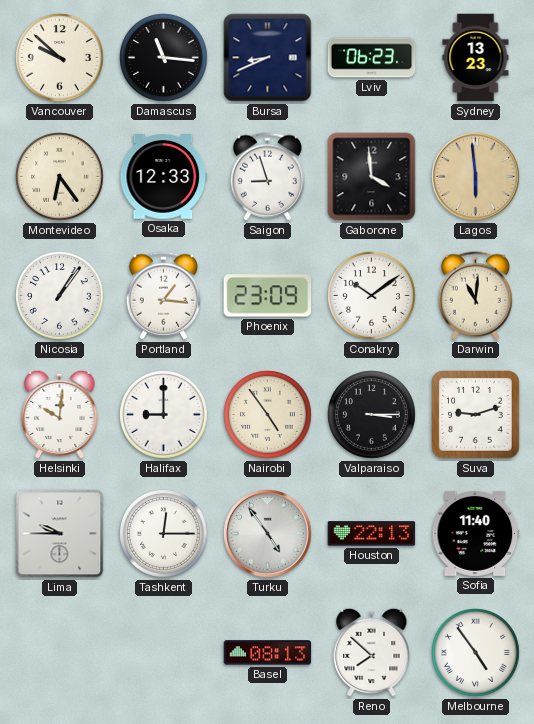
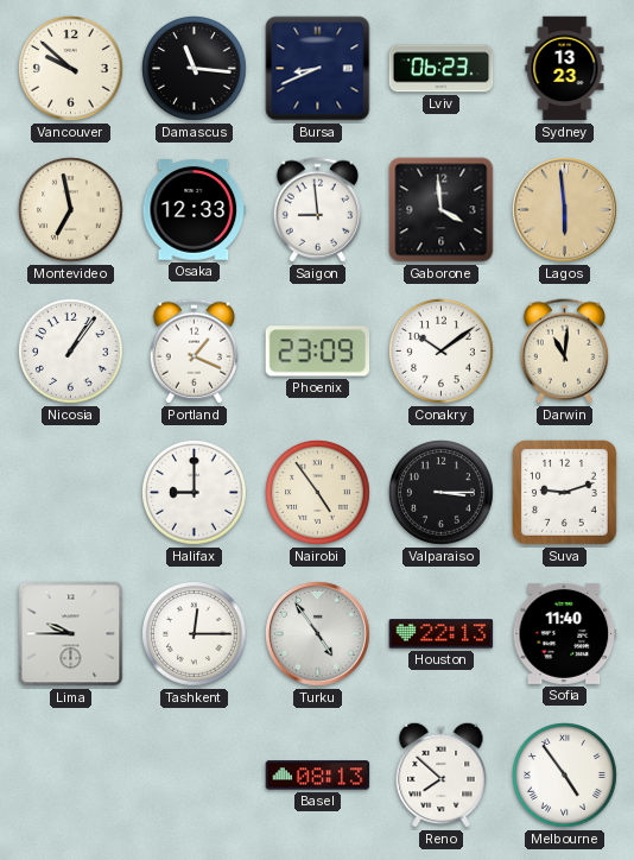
Montevideo: 6:24 -> 6:58
Saigon: 8:57 -> 8:59
Portland: 1:16 -> 1:19
Helsinki: 10:01 -> none
